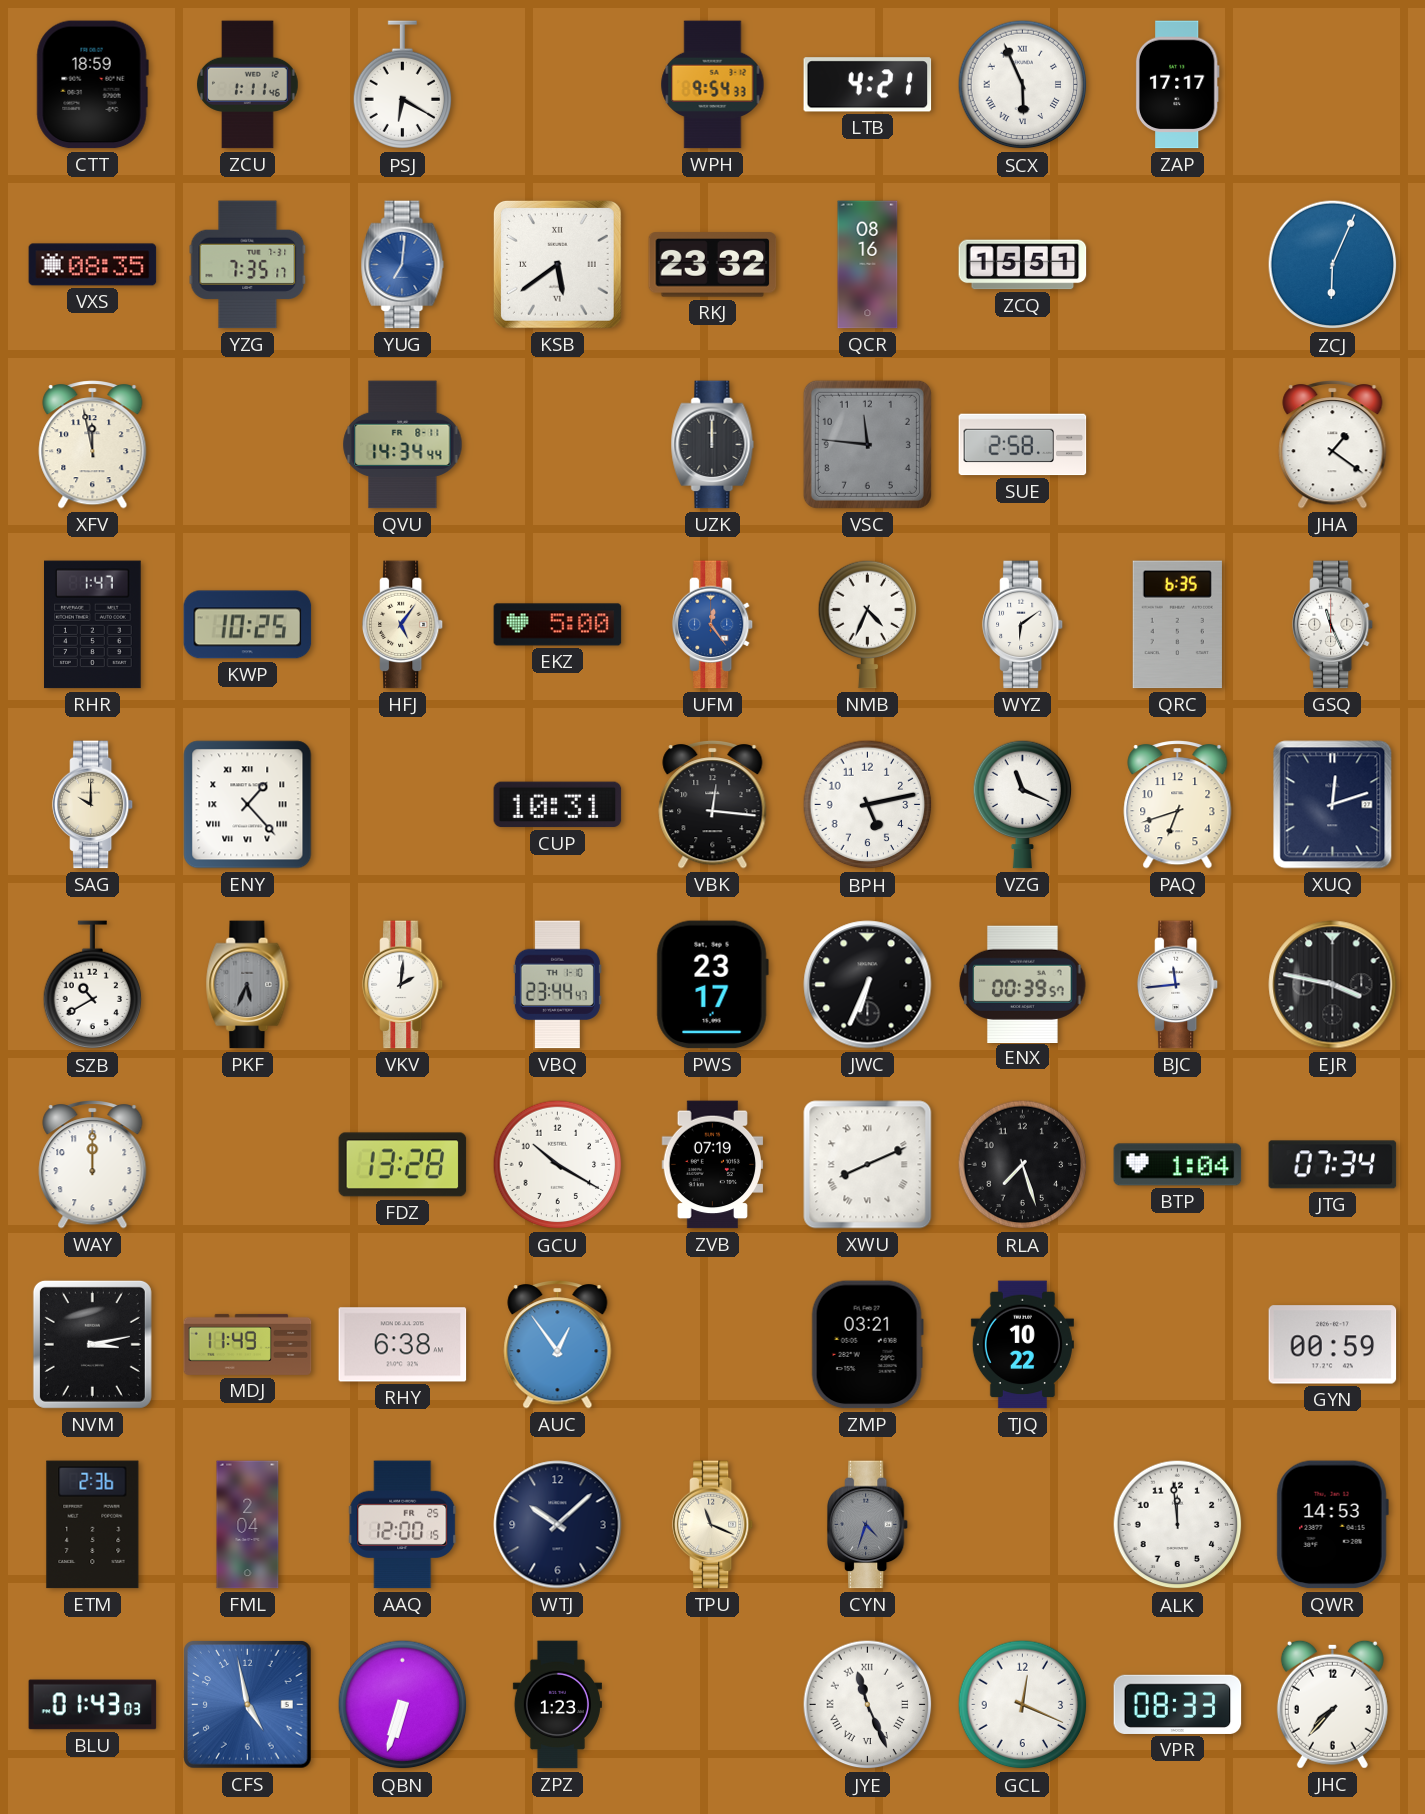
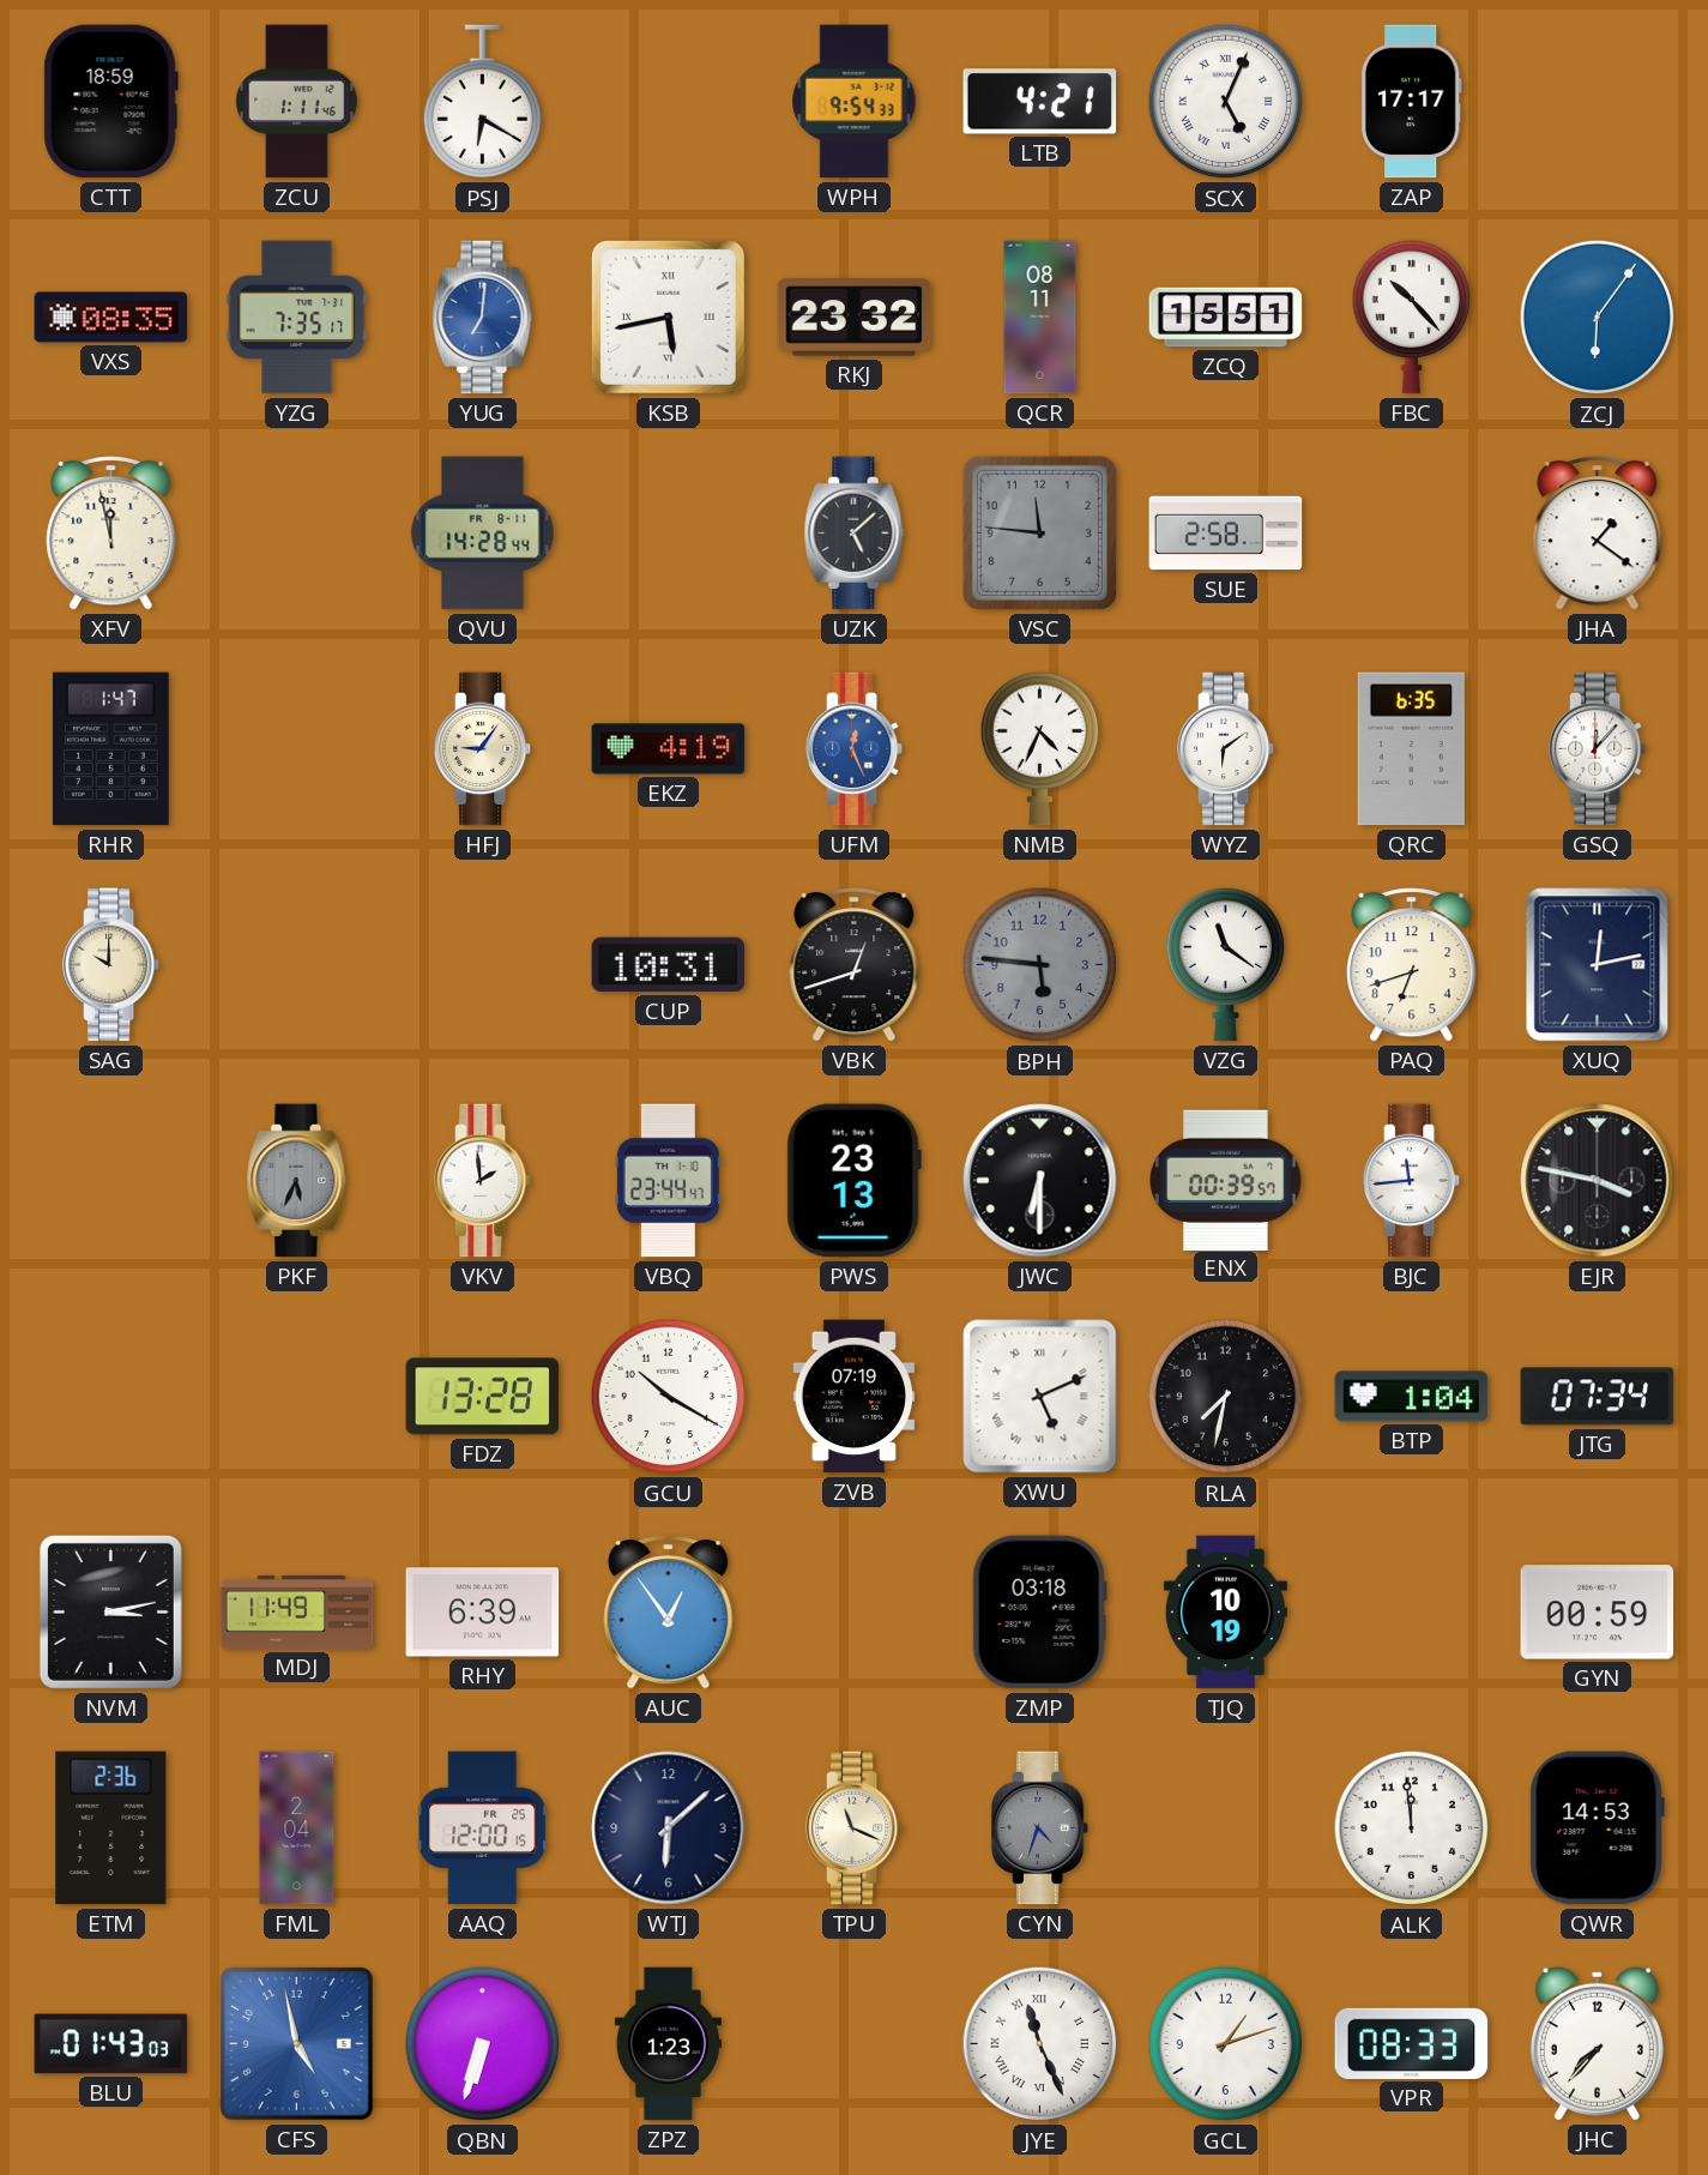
SCX: 5:56 -> 5:04
KSB: 5:39 -> 5:43
QCR: 08:16 -> 08:11
FBC: none -> 10:23
ZCJ: 6:04 -> 6:06
QVU: 14:34 -> 14:28
UZK: 12:00 -> 5:08
KWP: 10:25 -> none
HFJ: 5:06 -> 9:06
EKZ: 5:00 -> 4:19
UFM: 12:24 -> 12:26
GSQ: 11:26 -> 12:07
ENY: 1:23 -> none
VBK: 12:16 -> 12:42
BPH: 5:13 -> 5:46
BPH dial: white -> grey
VZG: 11:19 -> 11:21
XUQ: 12:12 -> 12:13
SZB: 10:40 -> none
VKV: 2:01 -> 1:59
PWS: 23:17 -> 23:13
JWC: 6:34 -> 6:30
WAY: 12:00 -> none
XWU: 8:11 -> 5:11
RLA: 7:27 -> 7:32
RHY: 6:38 -> 6:39
ZMP: 03:21 -> 03:18
TJQ: 10:22 -> 10:19
WTJ: 10:08 -> 6:08
GCL: 12:19 -> 1:12
